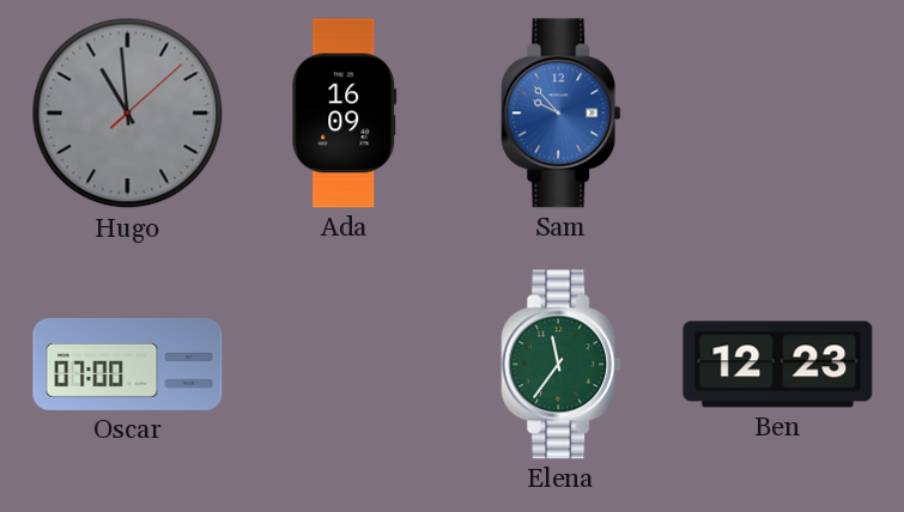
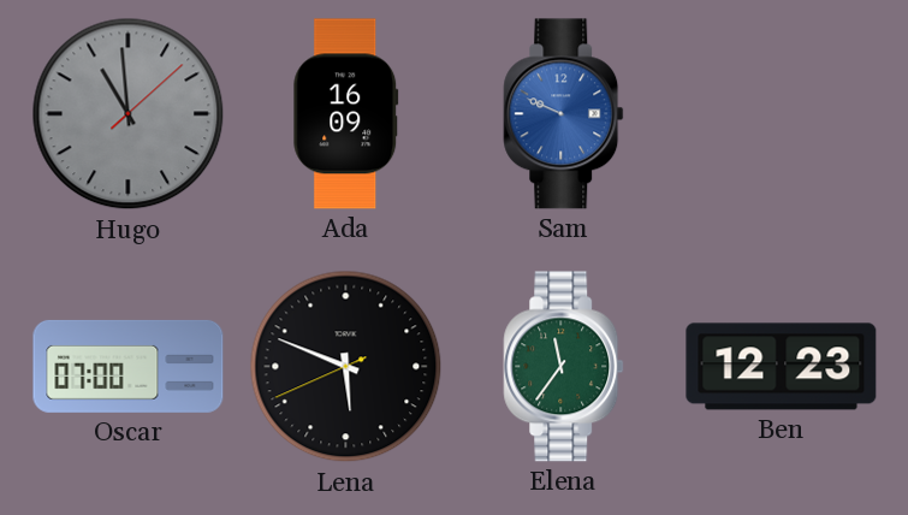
Sam: 9:53 -> 9:49
Lena: none -> 5:48
